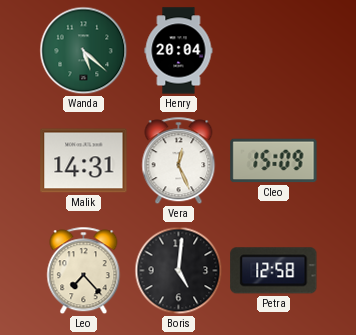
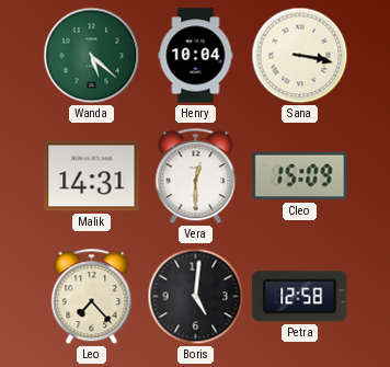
Henry: 20:04 -> 10:04
Sana: none -> 3:17
Vera: 12:26 -> 12:30
